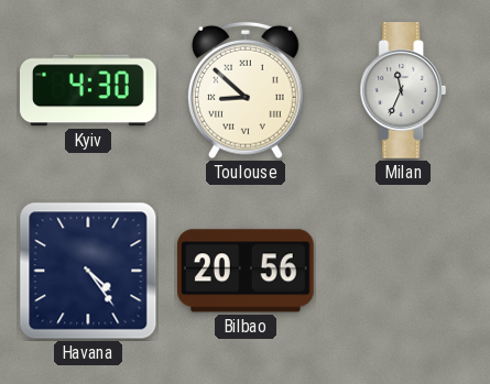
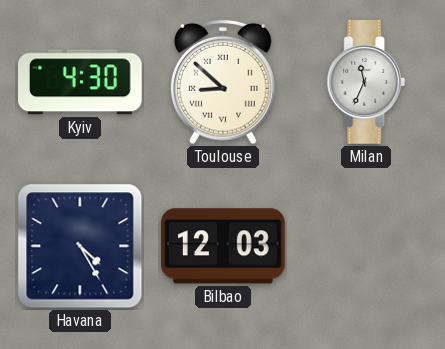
Havana: 4:24 -> 4:25
Bilbao: 20:56 -> 12:03
